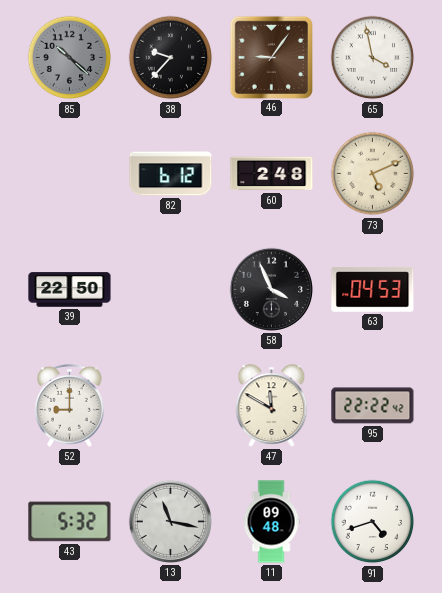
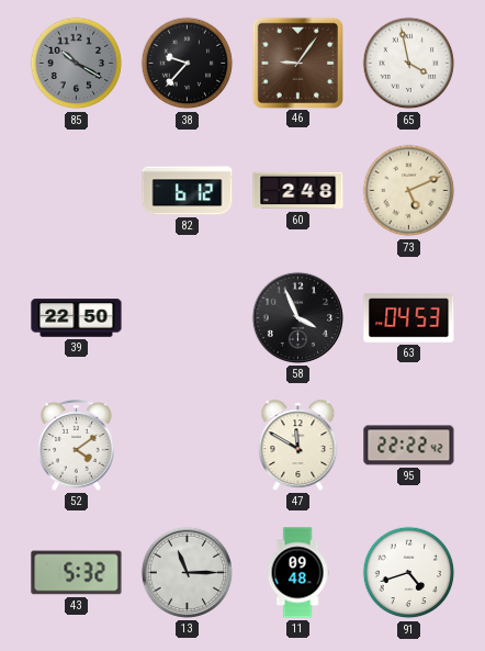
85: 10:22 -> 10:20
52: 9:00 -> 4:09
13: 11:17 -> 11:15
